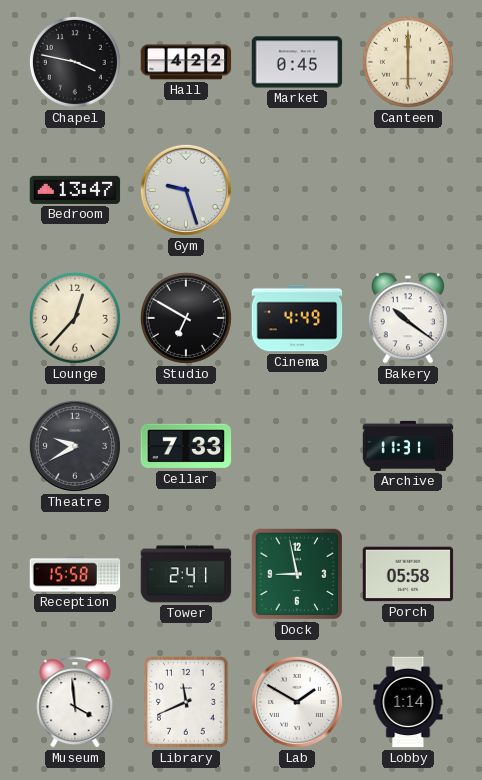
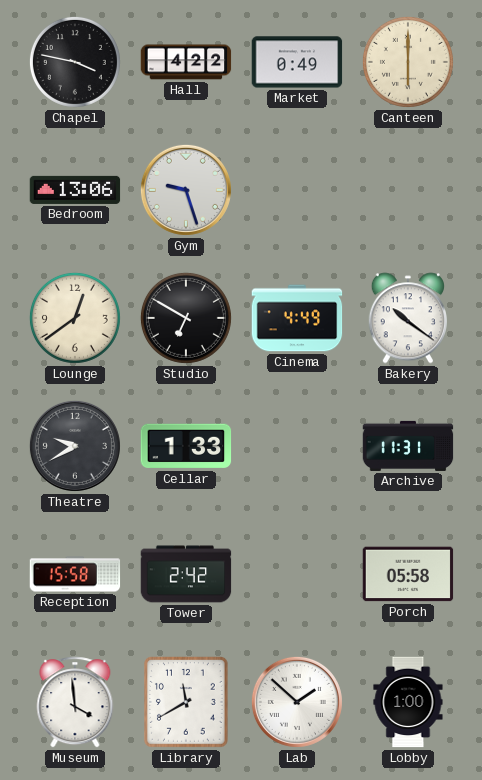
Market: 0:45 -> 0:49
Bedroom: 13:47 -> 13:06
Lounge: 12:37 -> 12:39
Cellar: 7:33 -> 1:33
Tower: 2:41 -> 2:42
Dock: 8:58 -> none
Library: 11:41 -> 11:40
Lab: 1:50 -> 1:52
Lobby: 1:14 -> 1:00
